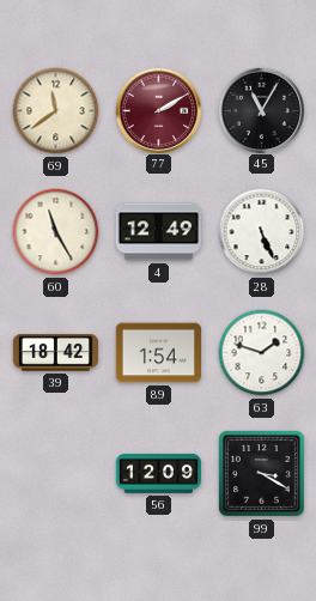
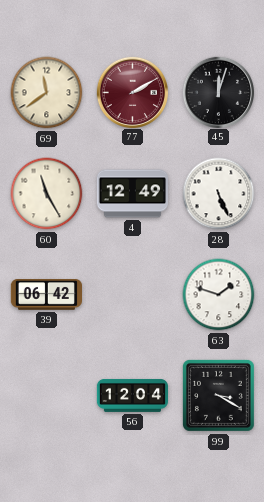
45: 11:05 -> 12:03
39: 18:42 -> 06:42
89: 1:54 -> none
56: 12:09 -> 12:04
